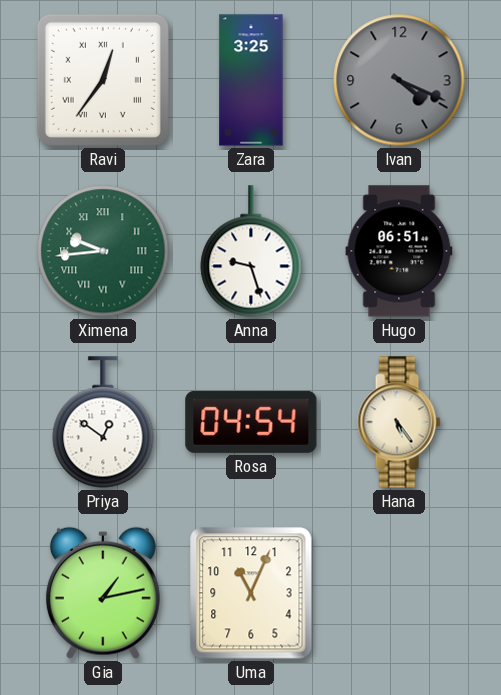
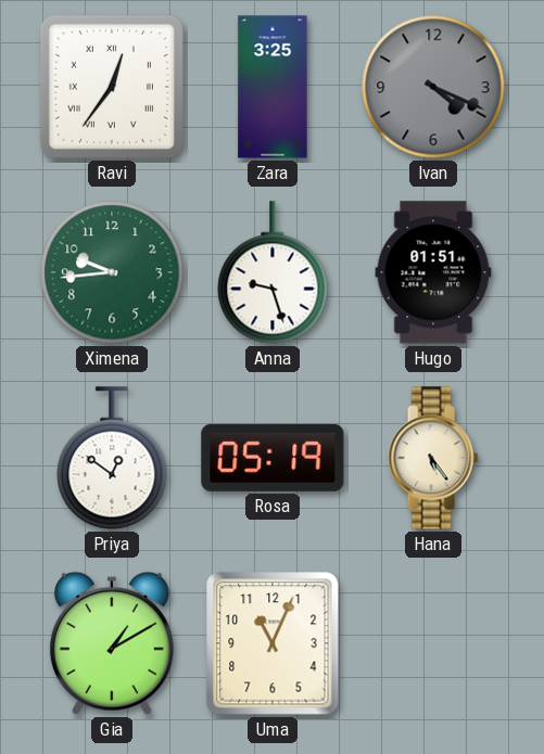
Ximena numerals: Roman -> Arabic
Hugo: 06:51 -> 01:51
Rosa: 04:54 -> 05:19
Gia: 1:13 -> 1:10
